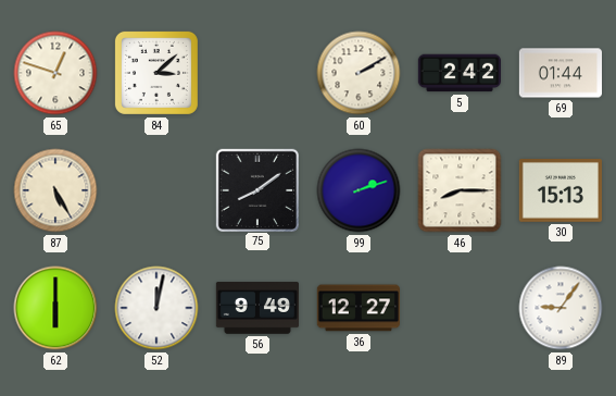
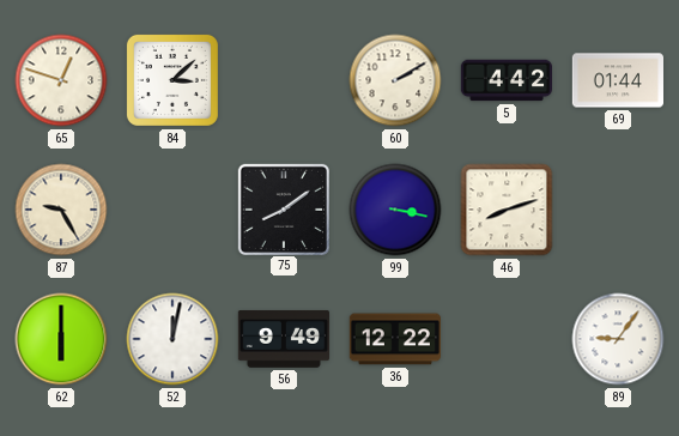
5: 2:42 -> 4:42
87: 5:25 -> 9:25
99: 2:12 -> 3:17
46: 8:15 -> 8:12
30: 15:13 -> none
36: 12:27 -> 12:22
